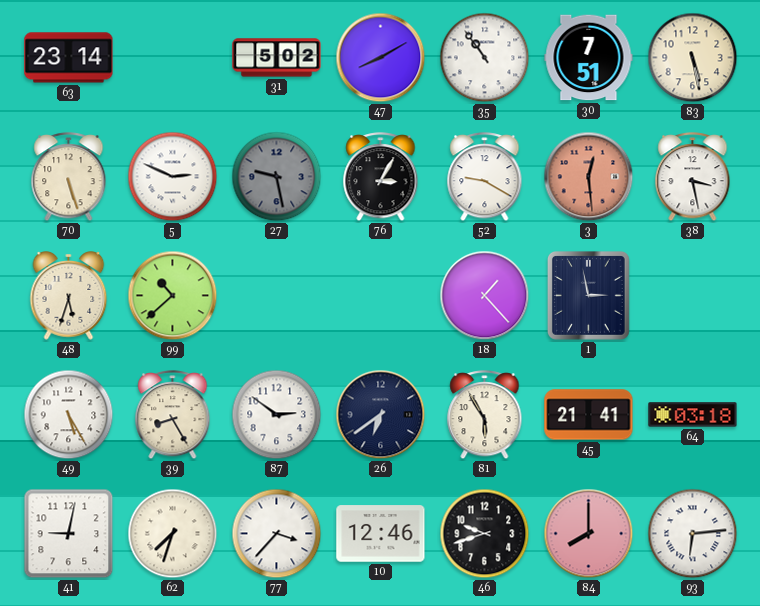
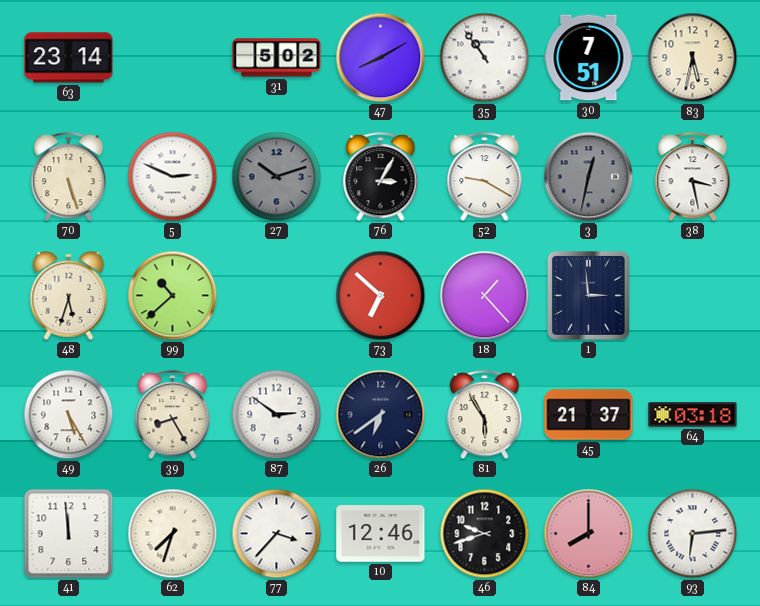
83: 5:28 -> 5:32
27: 9:28 -> 10:12
3: 12:29 -> 12:32
3 dial: salmon -> grey
73: none -> 6:52
1: 2:58 -> 2:59
45: 21:41 -> 21:37
41: 9:02 -> 11:59
